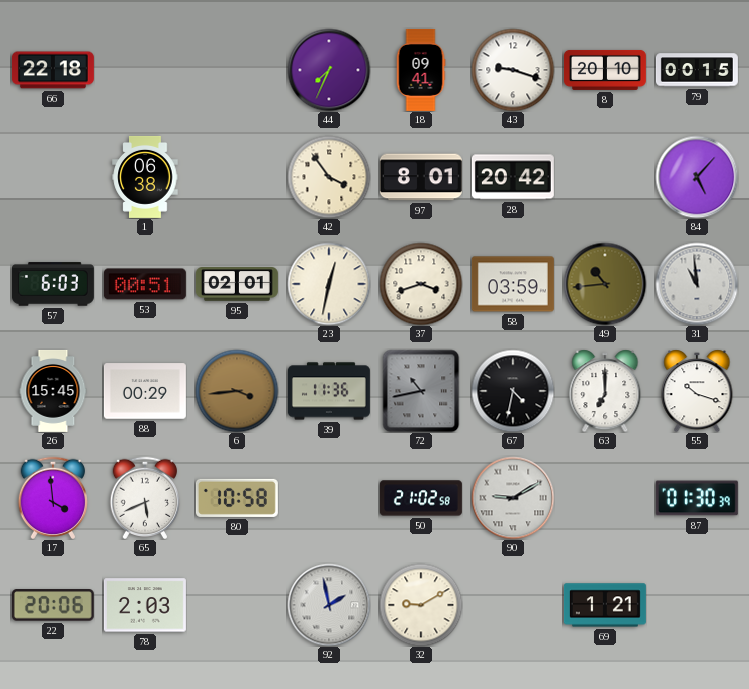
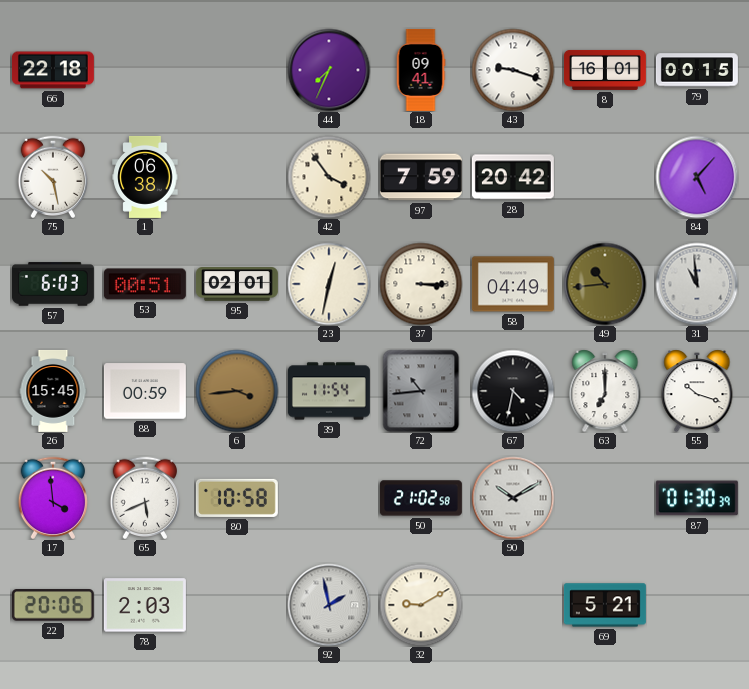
8: 20:10 -> 16:01
75: none -> 10:28
97: 8:01 -> 7:59
37: 3:42 -> 3:15
58: 03:59 -> 04:49
88: 00:29 -> 00:59
39: 11:36 -> 11:54
72: 10:43 -> 10:44
90: 9:10 -> 10:10
69: 1:21 -> 5:21
